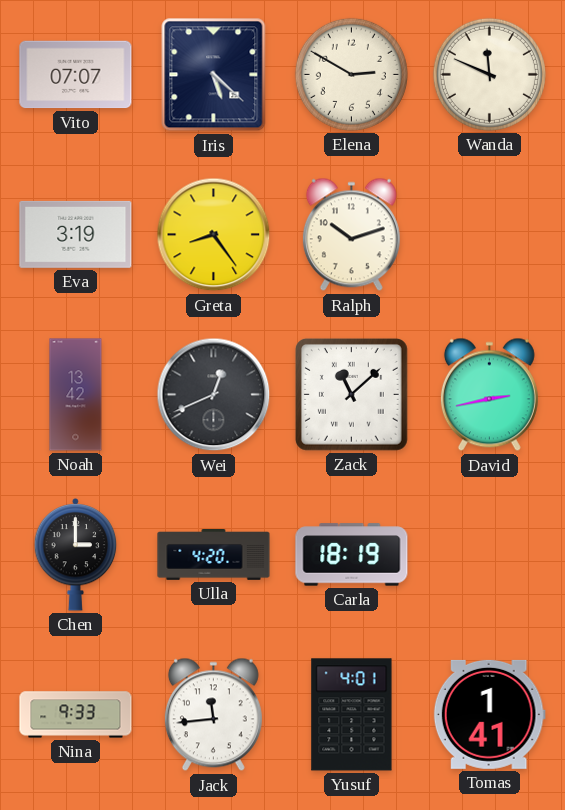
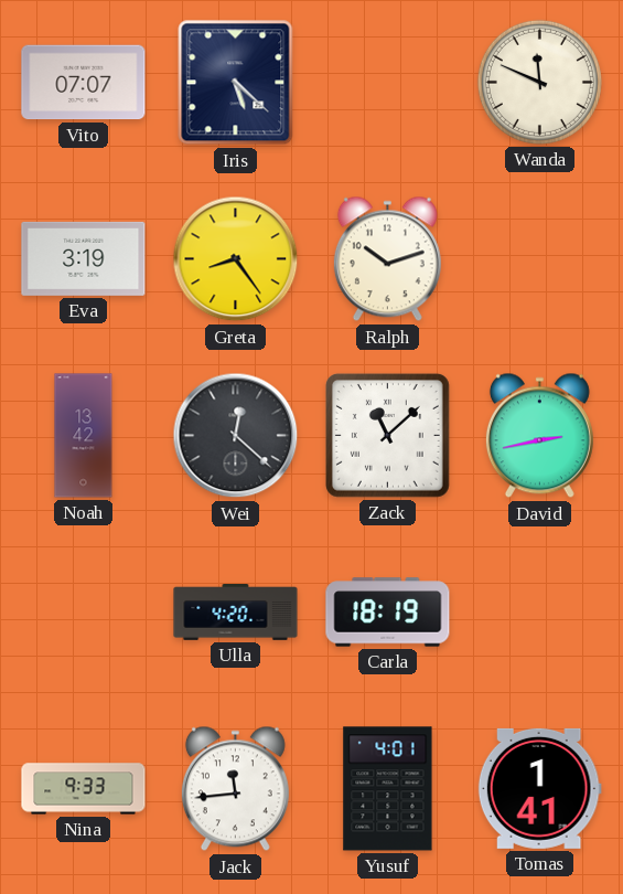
Elena: 2:50 -> none
Wei: 12:41 -> 12:22
Chen: 3:00 -> none
